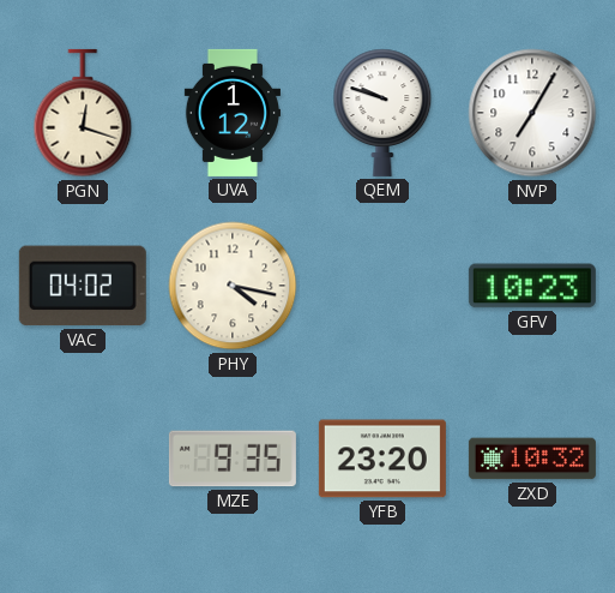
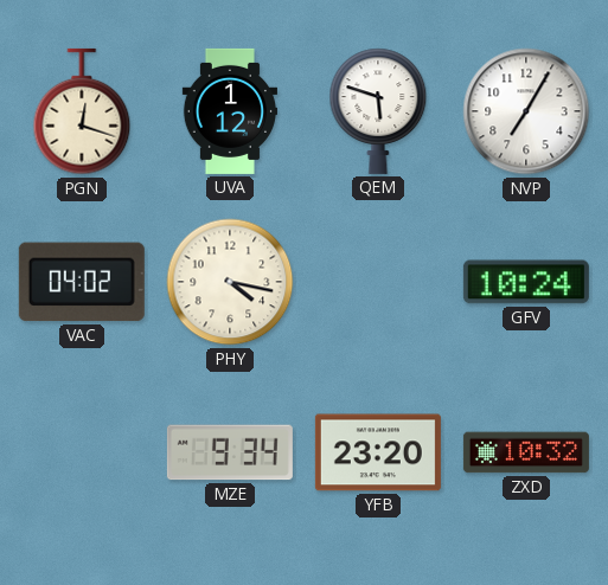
QEM: 9:48 -> 5:48
GFV: 10:23 -> 10:24
MZE: 9:35 -> 9:34
